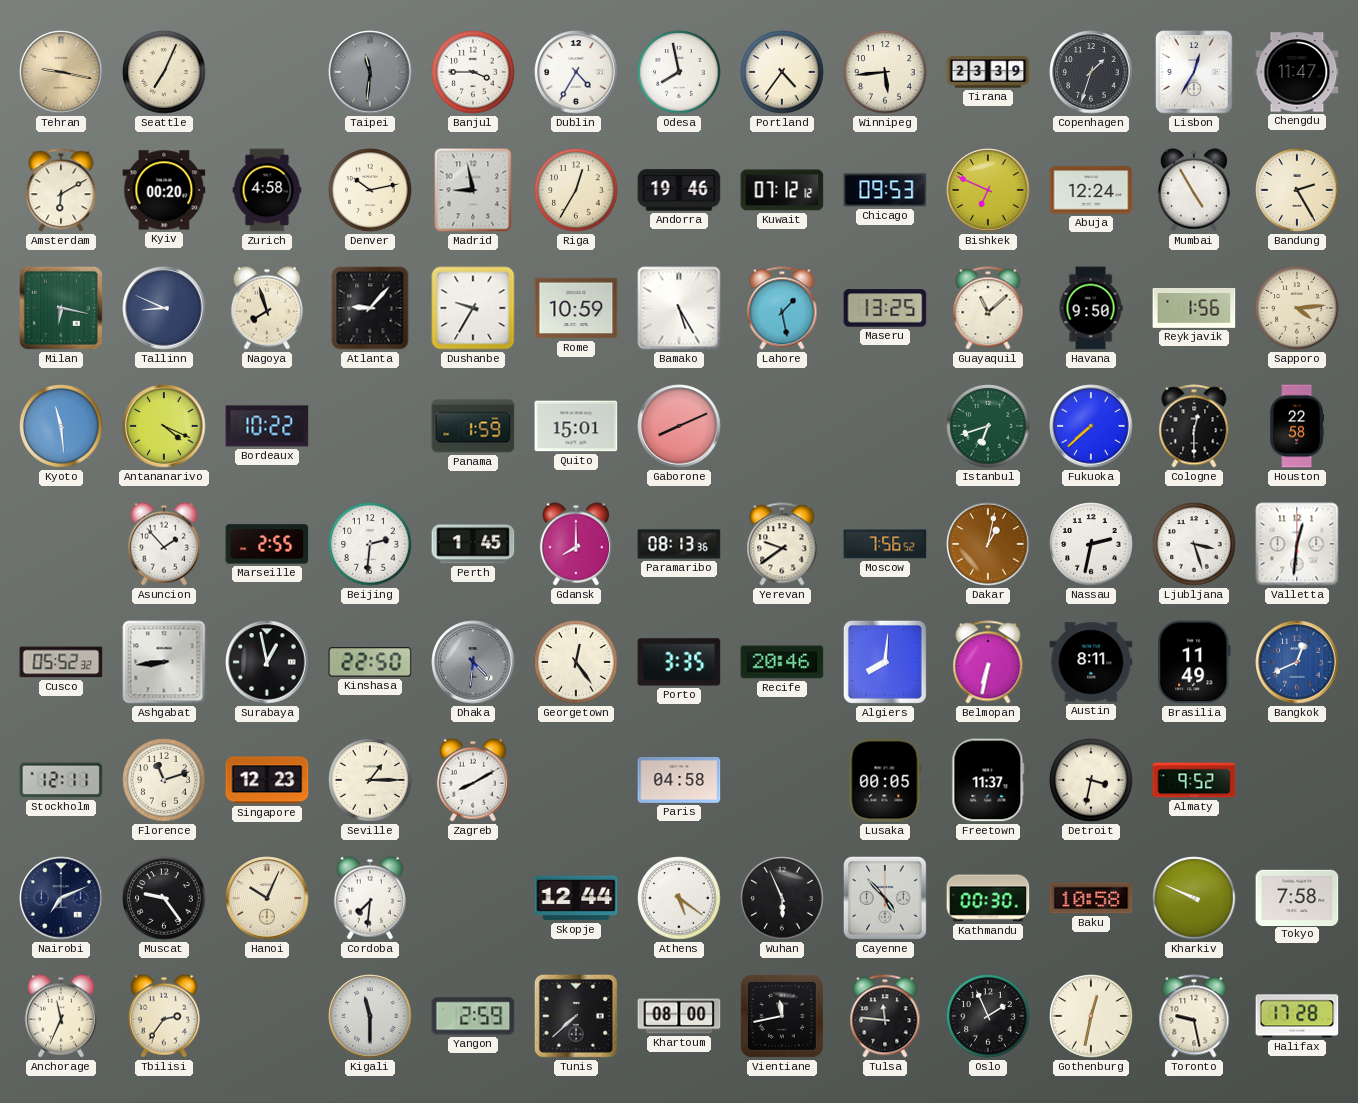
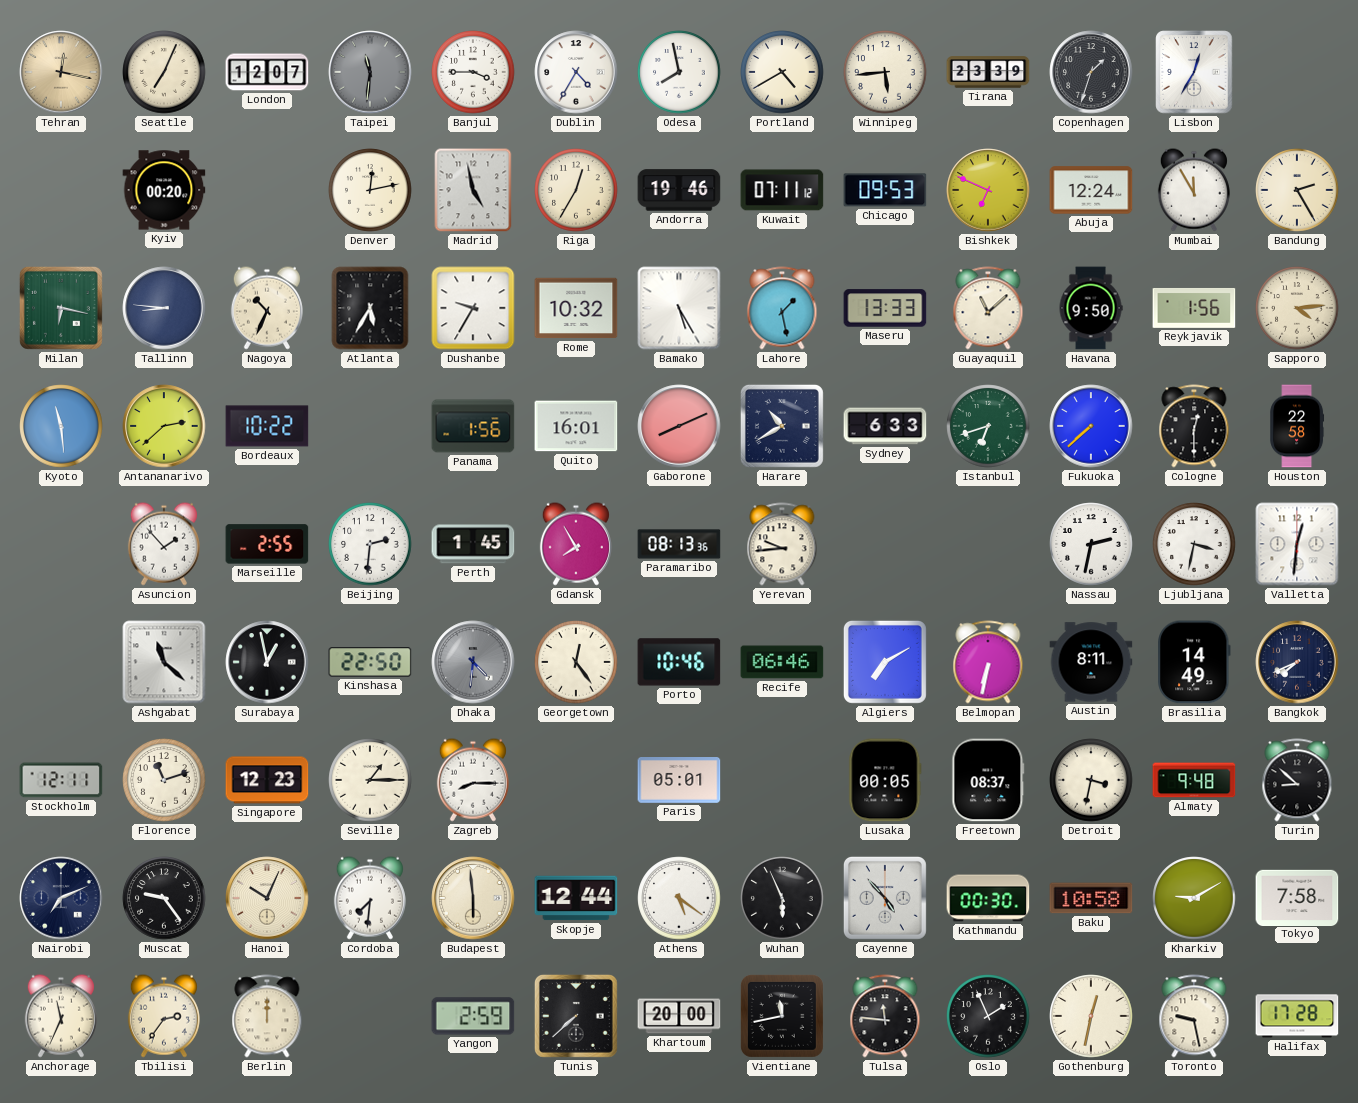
Tehran: 9:17 -> 12:17
London: none -> 12:07
Portland: 4:36 -> 4:40
Chengdu: 11:47 -> none
Amsterdam: 6:10 -> none
Zurich: 4:58 -> none
Denver: 10:13 -> 12:13
Madrid: 8:58 -> 4:58
Kuwait: 07:12 -> 07:11
Mumbai: 4:55 -> 11:55
Tallinn: 8:49 -> 8:46
Nagoya: 7:57 -> 10:34
Atlanta: 9:07 -> 5:35
Rome: 10:59 -> 10:32
Maseru: 13:25 -> 13:33
Antananarivo: 4:19 -> 2:38
Panama: 1:59 -> 1:56
Quito: 15:01 -> 16:01
Harare: none -> 10:40
Sydney: none -> 6:33
Gdansk: 8:00 -> 7:55
Yerevan: 9:39 -> 9:44
Moscow: 7:56 -> none
Dakar: 1:02 -> none
Ljubljana: 3:27 -> 3:32
Cusco: 05:52 -> none
Ashgabat: 8:44 -> 11:22
Porto: 3:35 -> 10:46
Recife: 20:46 -> 06:46
Algiers: 8:01 -> 7:10
Brasilia: 11:49 -> 14:49
Bangkok: 12:41 -> 7:41
Bangkok dial: blue -> navy
Zagreb: 8:10 -> 8:15
Paris: 04:58 -> 05:01
Freetown: 11:37 -> 08:37
Almaty: 9:52 -> 9:48
Turin: none -> 8:52
Budapest: none -> 5:59
Kharkiv: 9:49 -> 9:10
Berlin: none -> 12:00
Kigali: 11:30 -> none
Khartoum: 08:00 -> 20:00
